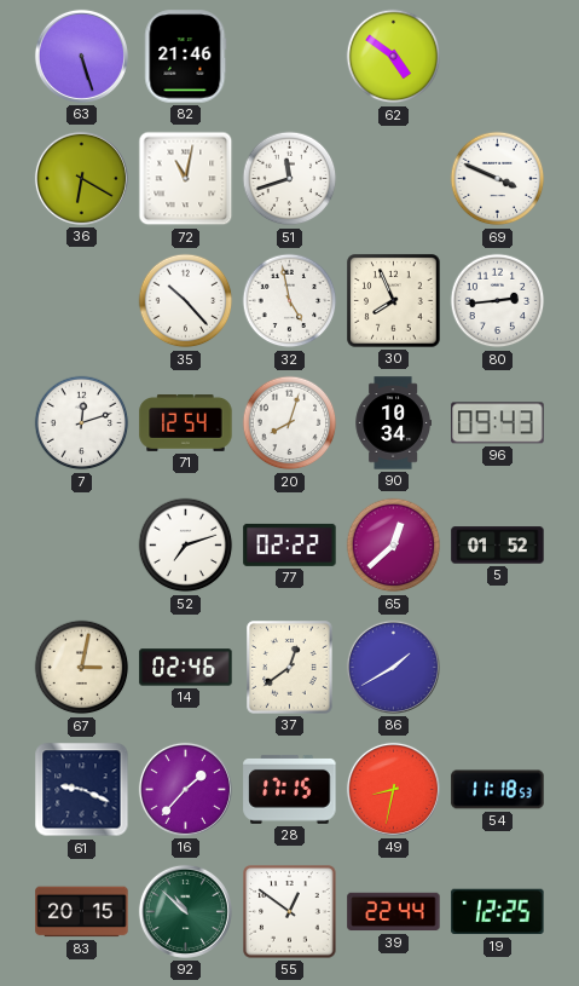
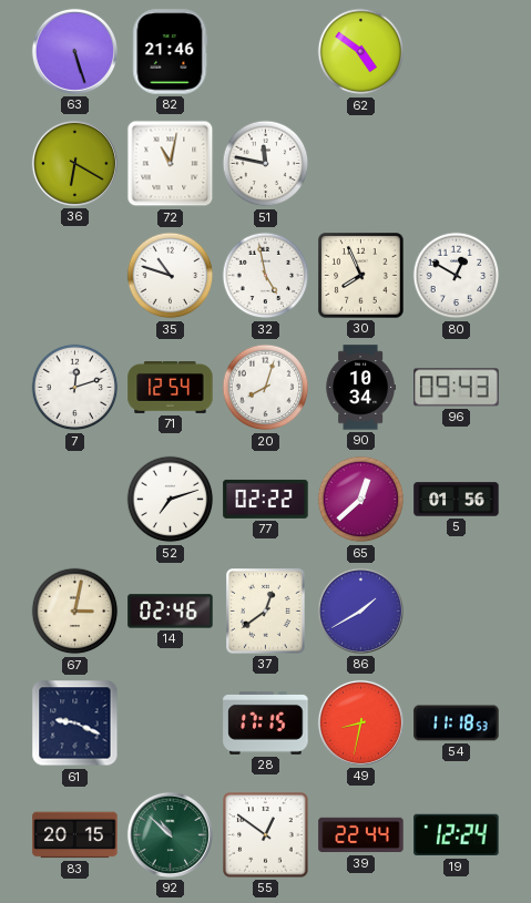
51: 11:42 -> 11:47
69: 3:49 -> none
35: 10:23 -> 10:48
80: 2:44 -> 12:50
5: 01:52 -> 01:56
16: 1:37 -> none
19: 12:25 -> 12:24
